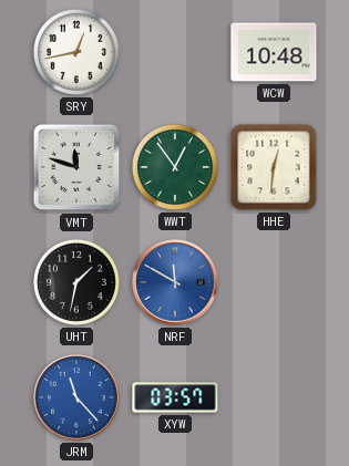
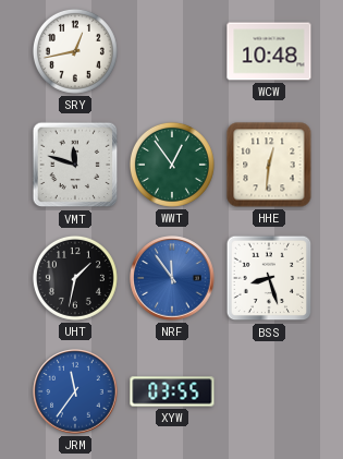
NRF: 11:50 -> 11:54
BSS: none -> 8:27
JRM: 11:23 -> 11:36
XYW: 03:57 -> 03:55
